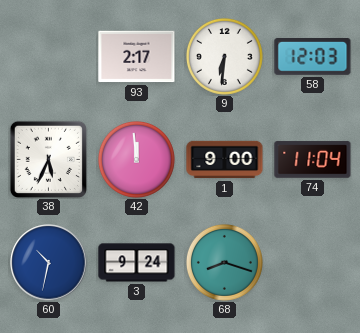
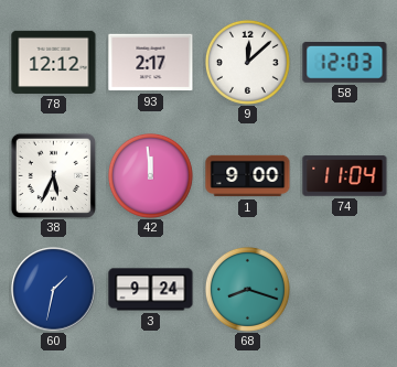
78: none -> 12:12
9: 6:31 -> 12:08
60: 10:32 -> 1:32
